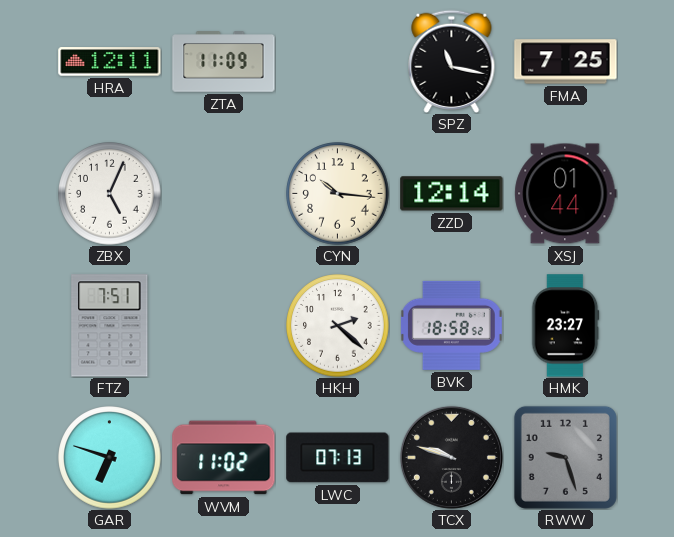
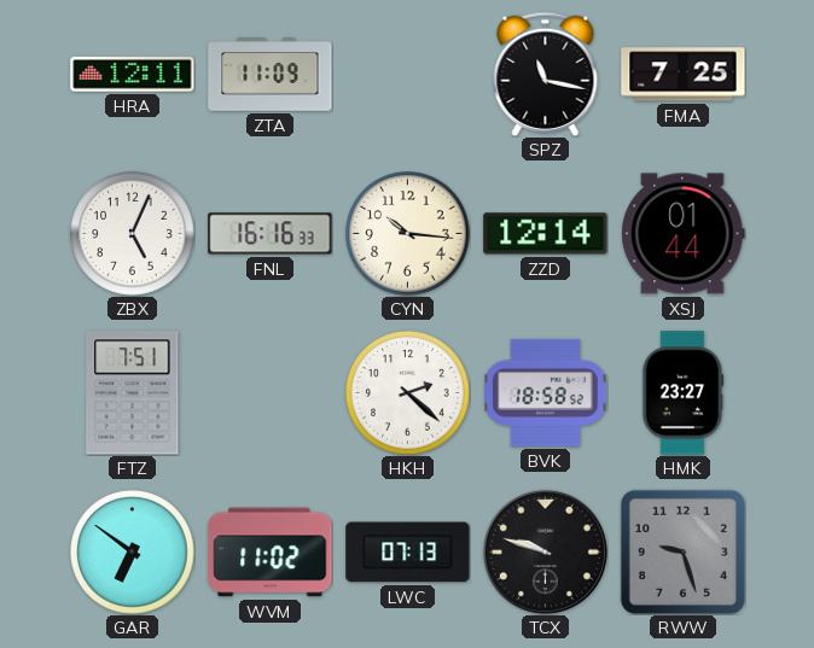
FNL: none -> 16:16
GAR: 6:48 -> 6:51
